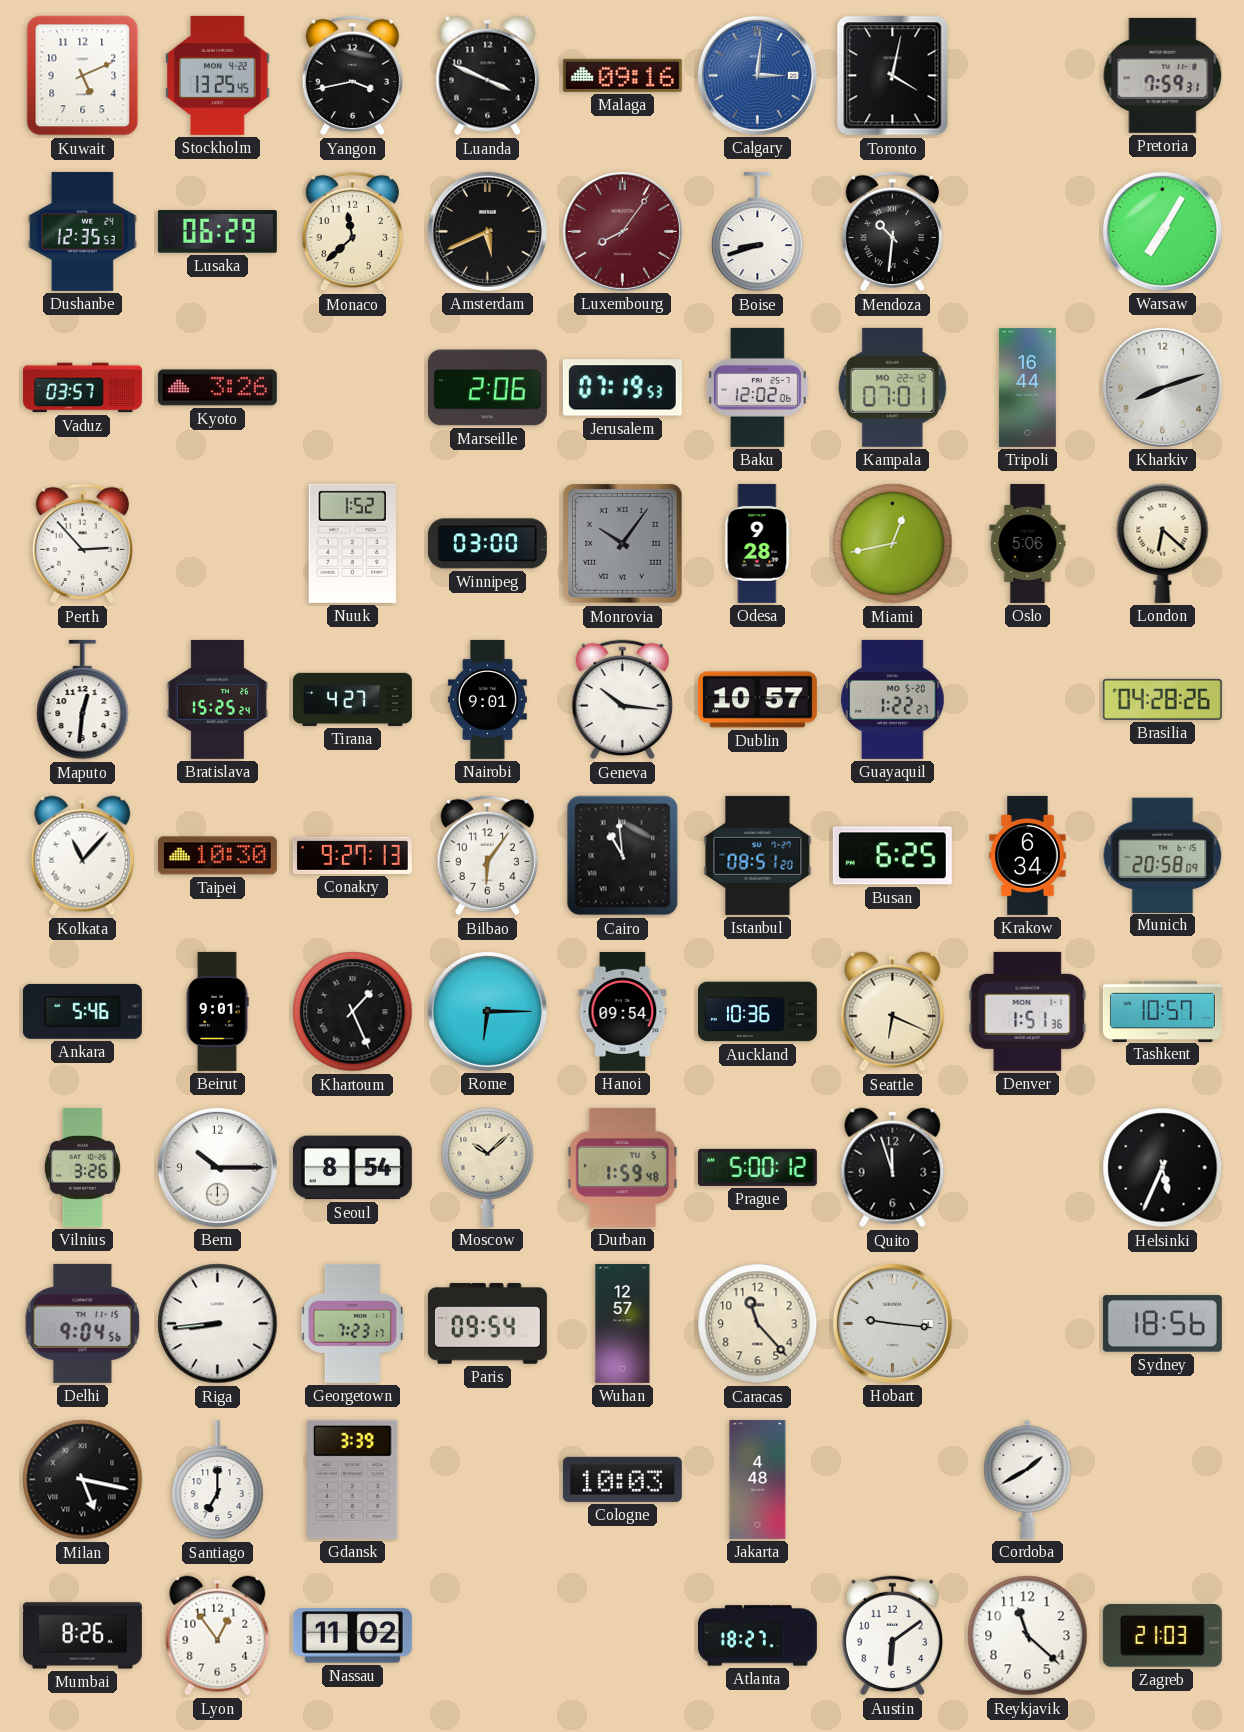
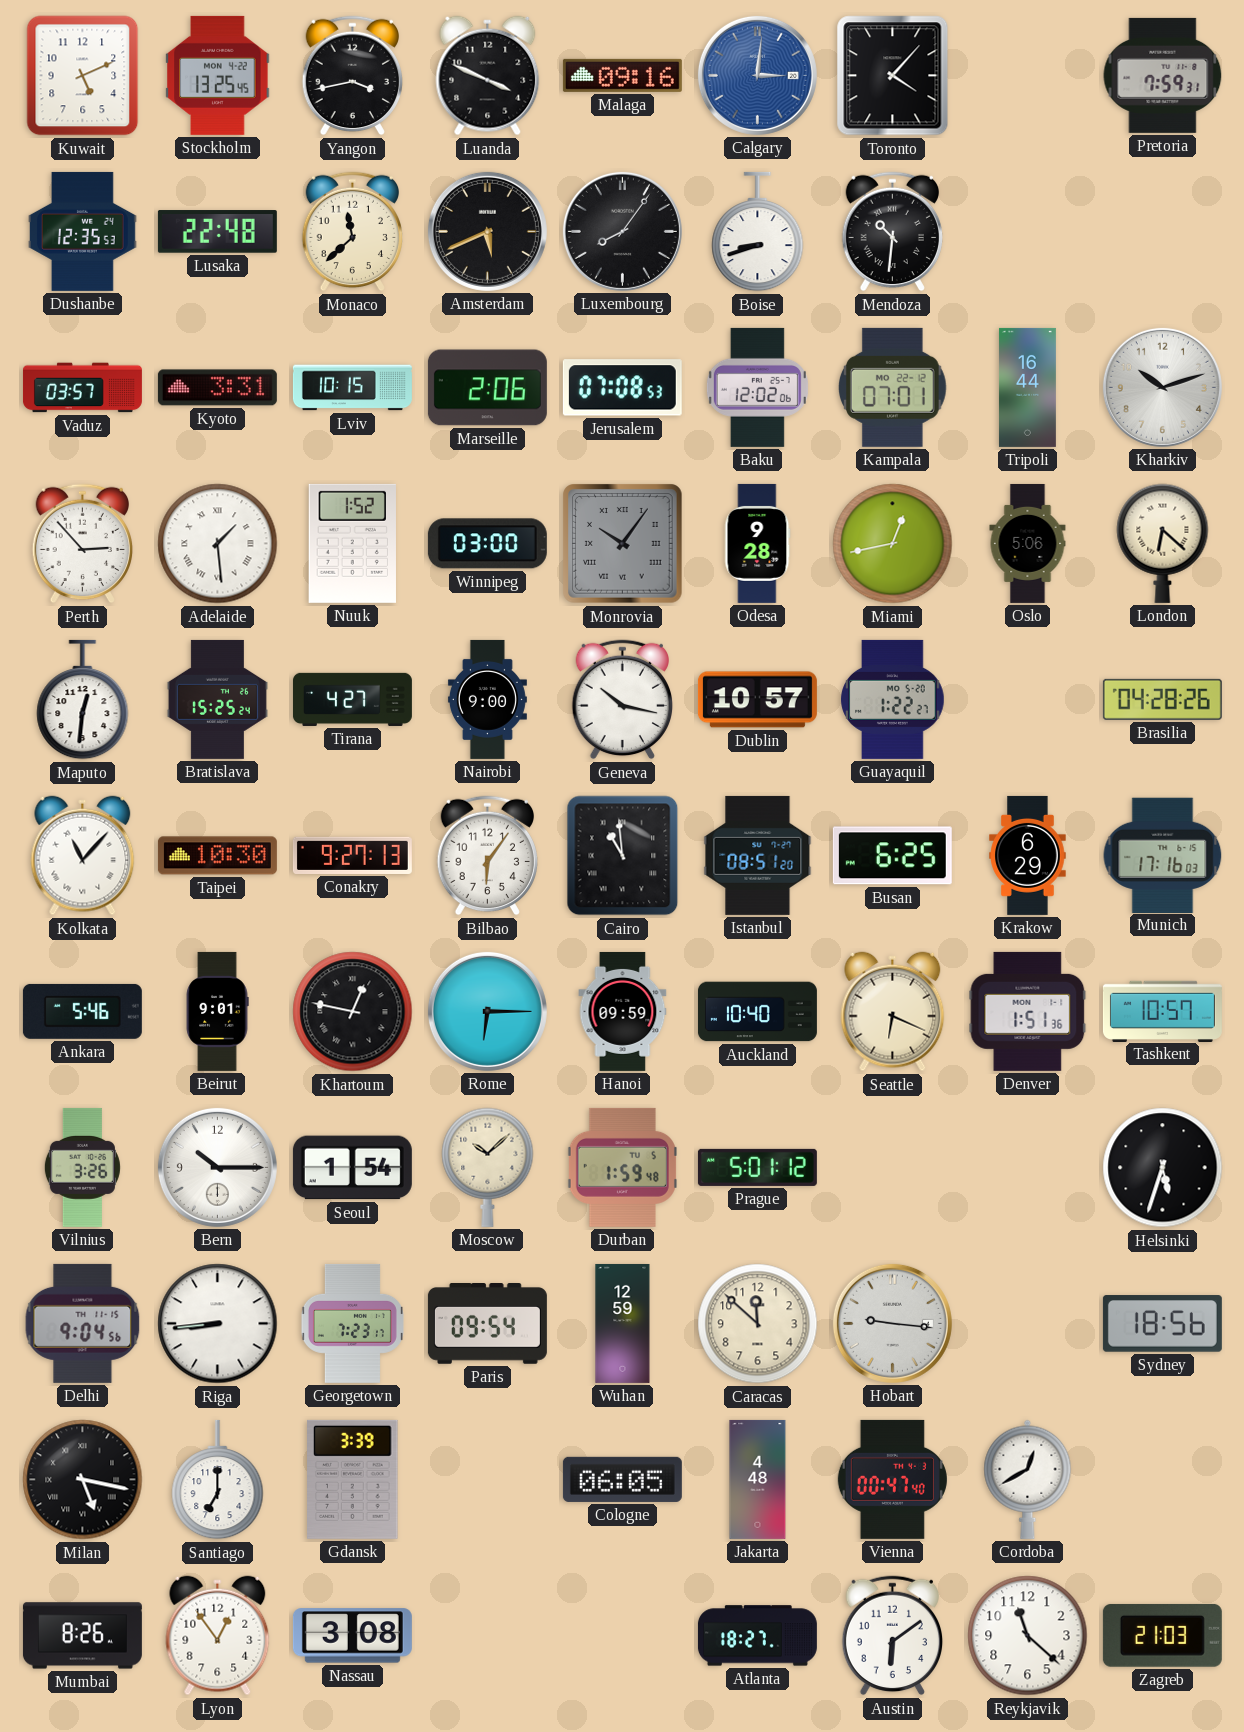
Toronto: 4:02 -> 4:07
Lusaka: 06:29 -> 22:48
Luxembourg dial: burgundy -> black
Warsaw: 7:05 -> none
Kyoto: 3:26 -> 3:31
Lviv: none -> 10:15
Jerusalem: 07:19 -> 07:08
Kharkiv: 8:12 -> 10:12
Adelaide: none -> 1:29
Nairobi: 9:01 -> 9:00
Geneva: 10:16 -> 10:17
Krakow: 6:34 -> 6:29
Munich: 20:58 -> 17:16
Khartoum: 1:26 -> 12:47
Hanoi: 09:54 -> 09:59
Auckland: 10:36 -> 10:40
Seoul: 8:54 -> 1:54
Prague: 5:00 -> 5:01
Quito: 11:57 -> none
Helsinki: 5:34 -> 5:33
Wuhan: 12:57 -> 12:59
Caracas: 11:23 -> 11:52
Cologne: 10:03 -> 06:05
Vienna: none -> 00:47
Cordoba: 1:40 -> 12:40
Nassau: 11:02 -> 3:08
